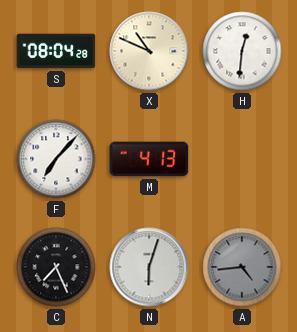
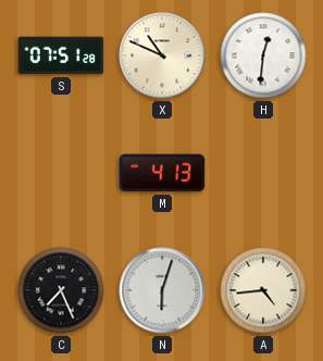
S: 08:04 -> 07:51
F: 7:07 -> none
A dial: grey -> cream
